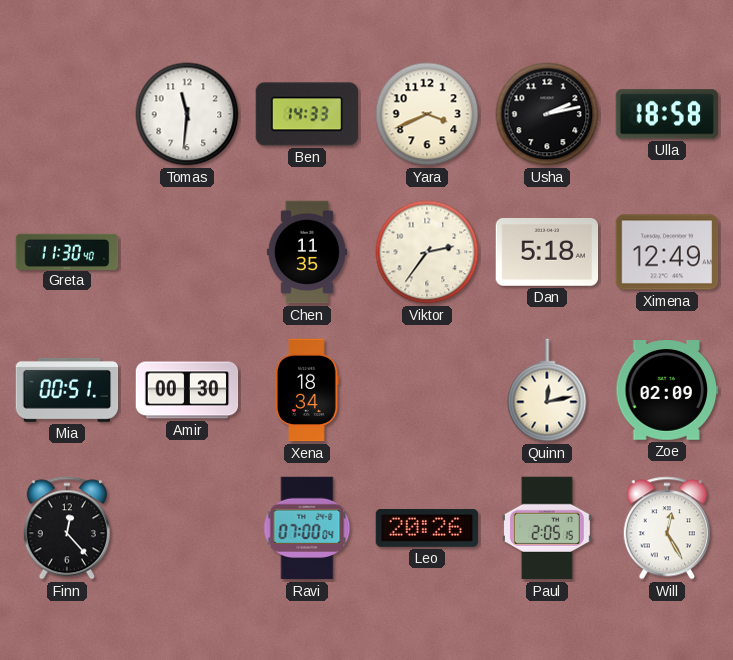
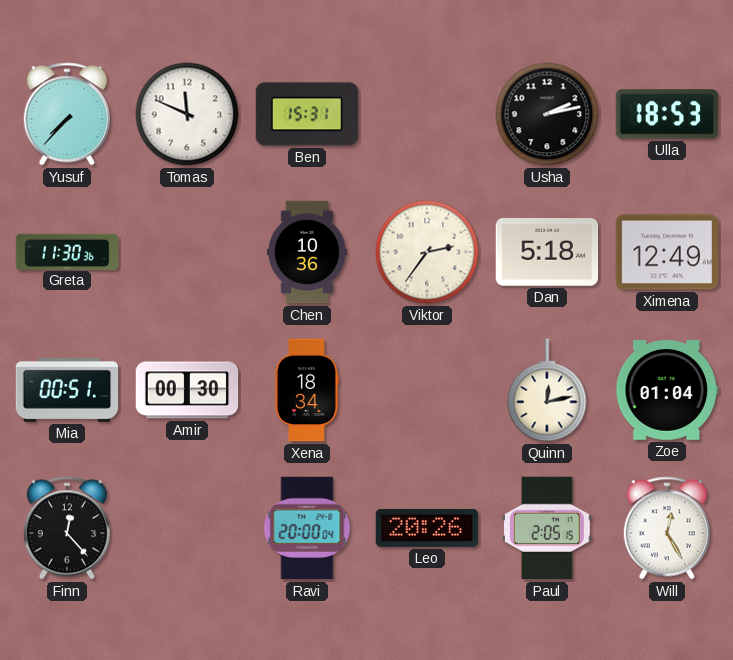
Yusuf: none -> 7:37
Tomas: 11:31 -> 11:49
Ben: 14:33 -> 15:31
Yara: 3:41 -> none
Ulla: 18:58 -> 18:53
Greta: 11:30:40 -> 11:30:36
Chen: 11:35 -> 10:36
Zoe: 02:09 -> 01:04
Ravi: 07:00 -> 20:00
